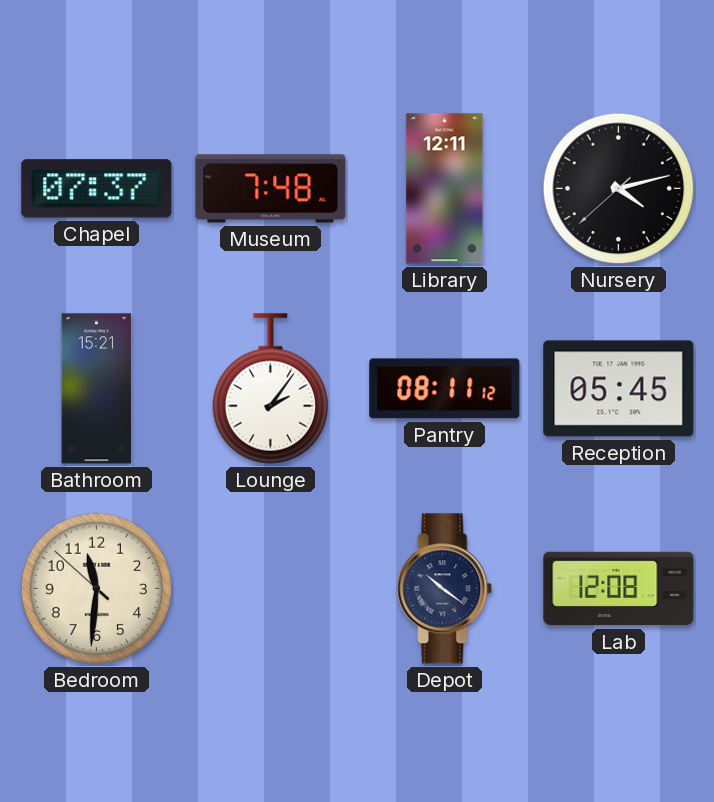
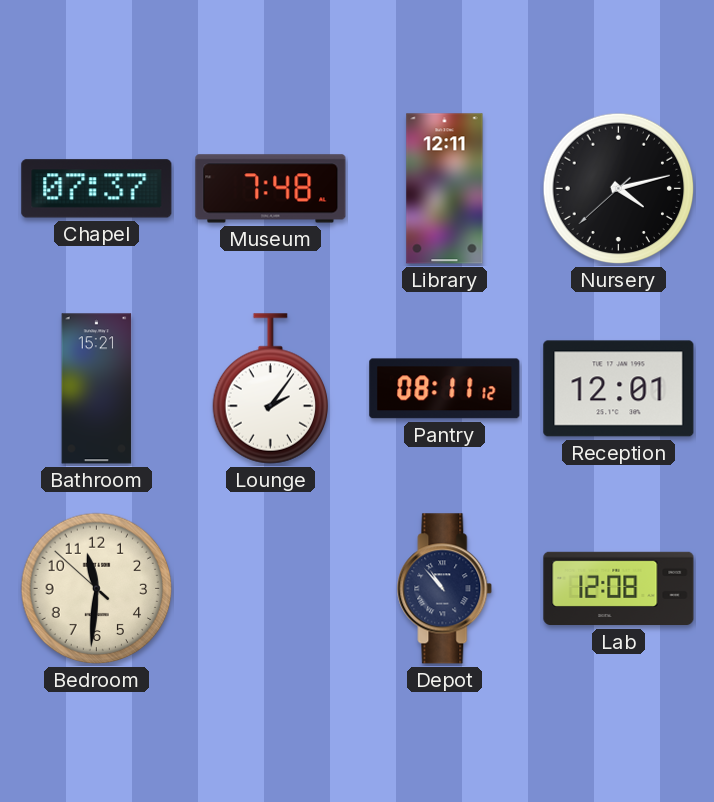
Reception: 05:45 -> 12:01
Depot: 10:21 -> 10:53
